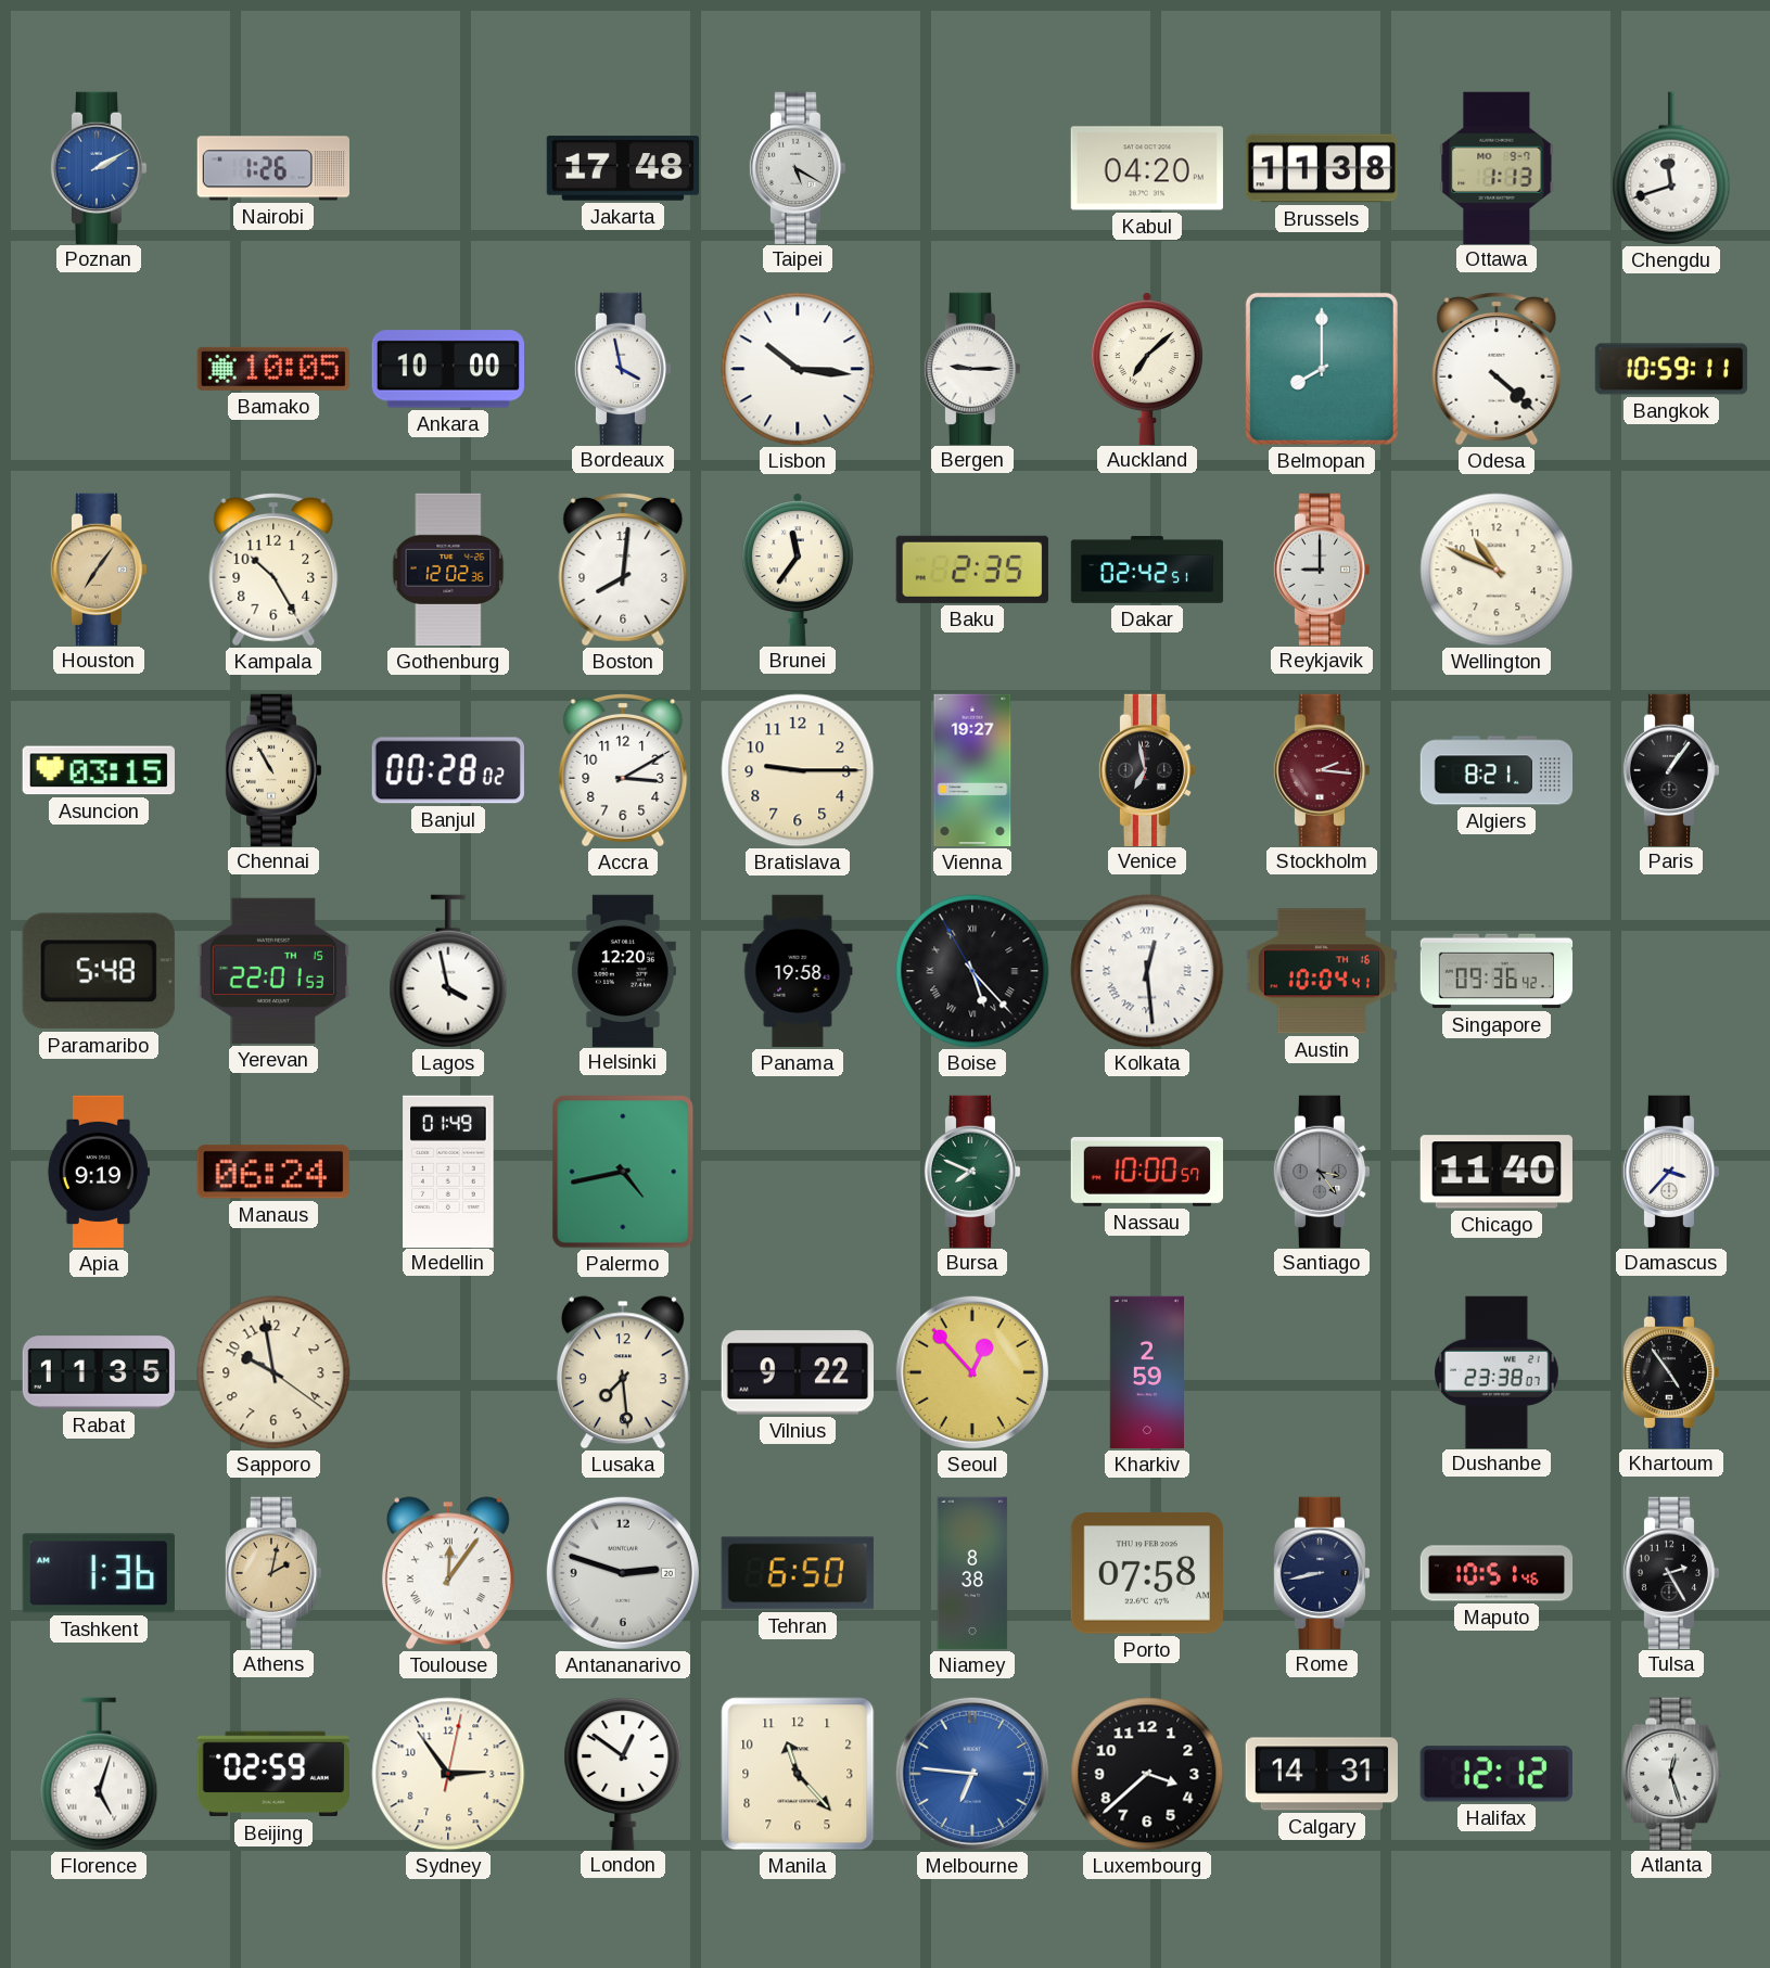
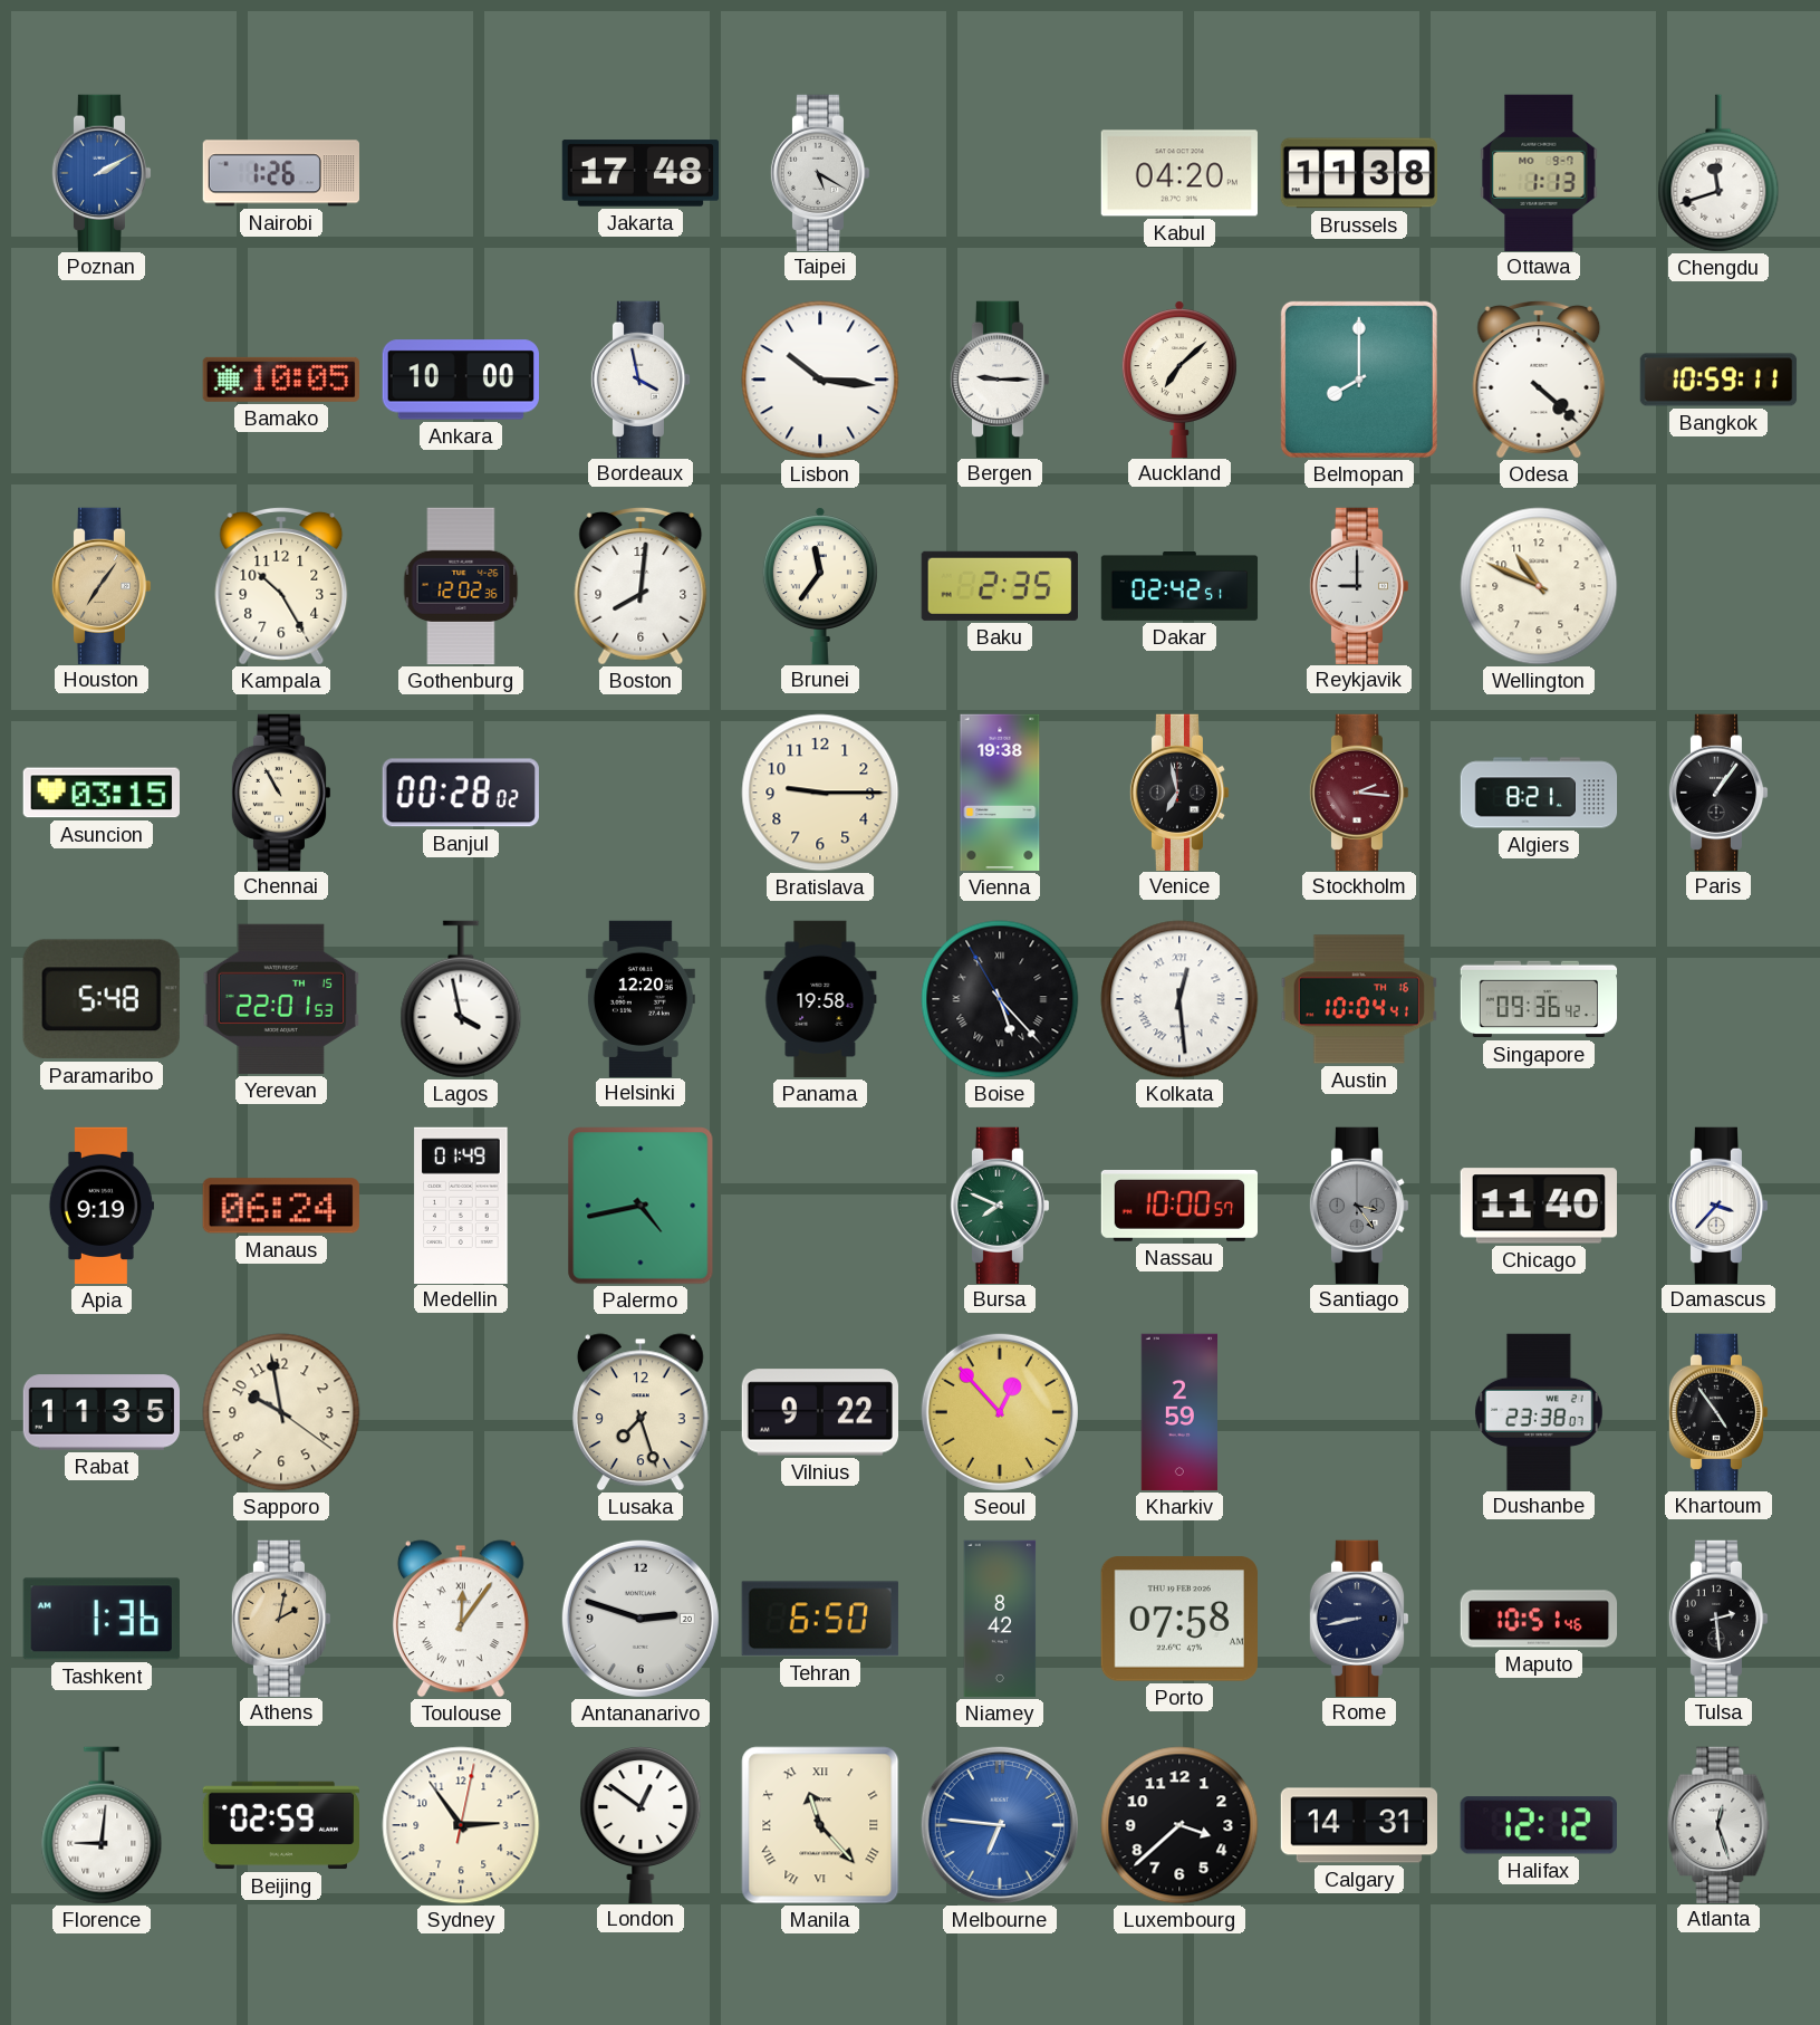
Accra: 3:10 -> none
Vienna: 19:27 -> 19:38
Lusaka: 7:29 -> 7:27
Niamey: 8:38 -> 8:42
Tulsa: 2:25 -> 2:29
Florence: 5:03 -> 9:01
Manila numerals: Arabic -> Roman
